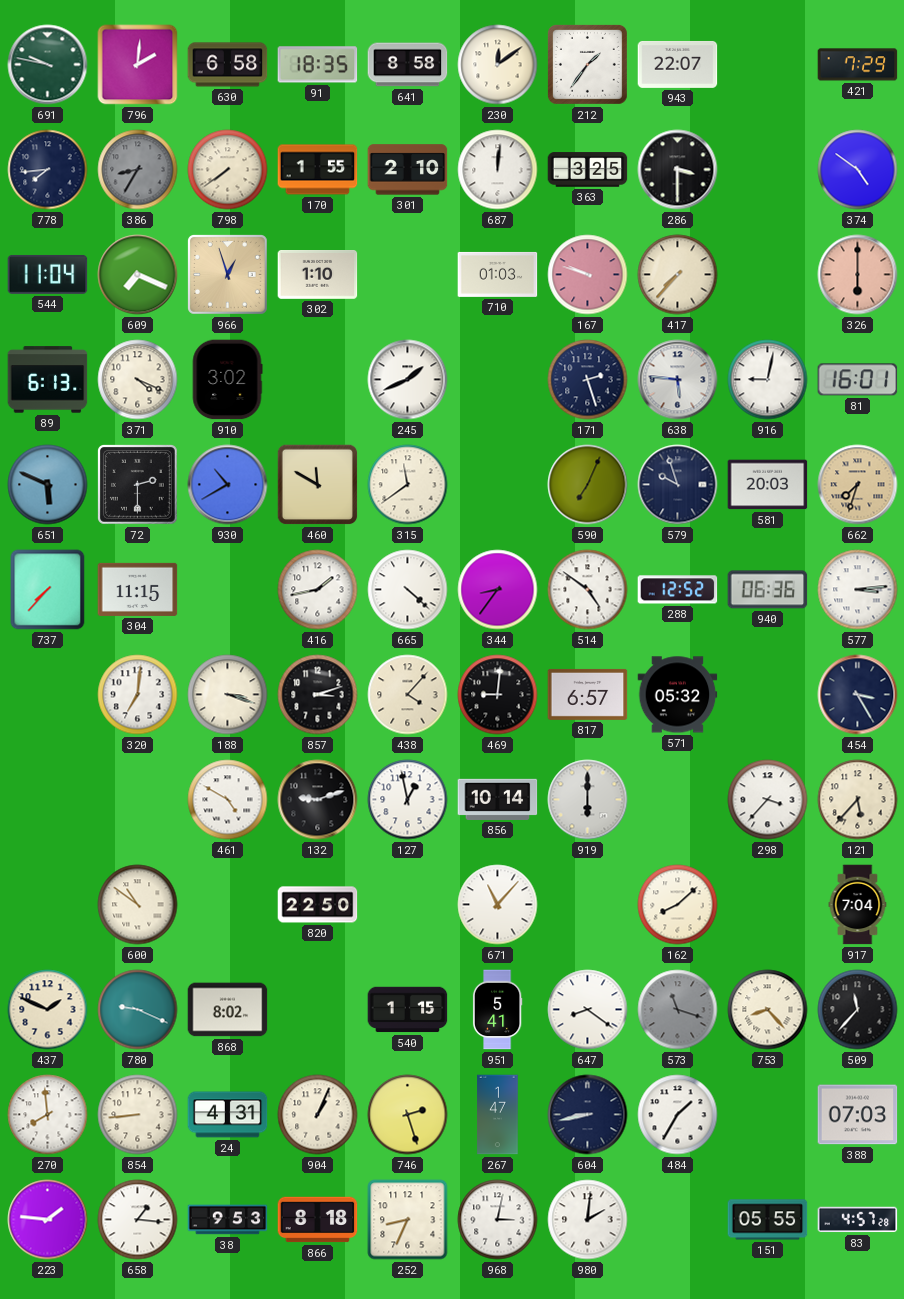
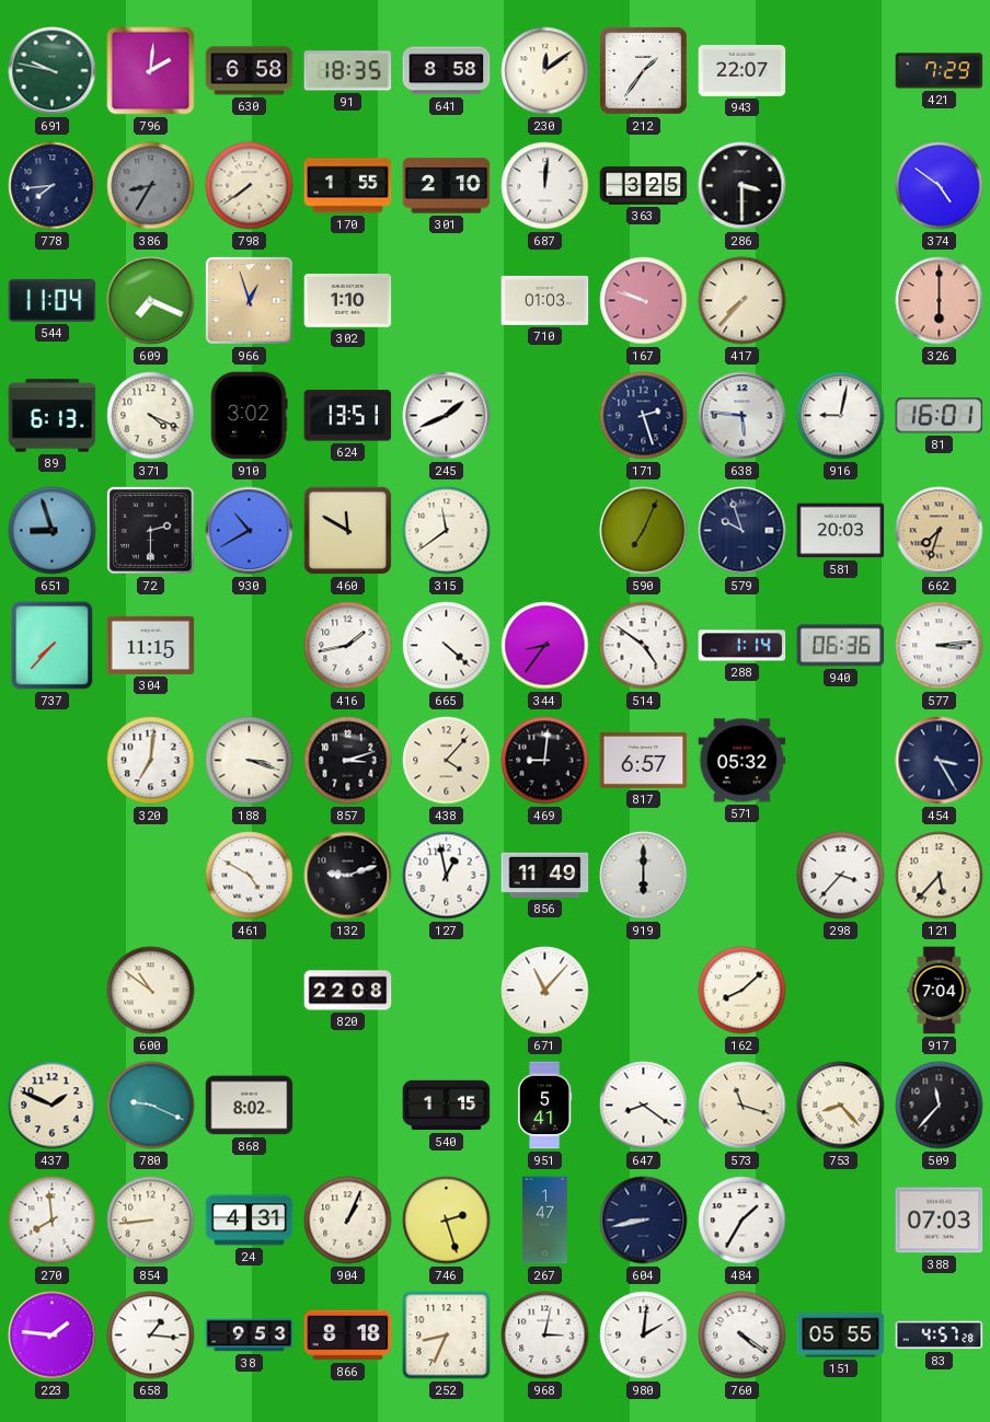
624: none -> 13:51
651: 5:49 -> 8:57
288: 12:52 -> 1:14
856: 10:14 -> 11:49
820: 22:50 -> 22:08
573 dial: grey -> cream
760: none -> 4:21
